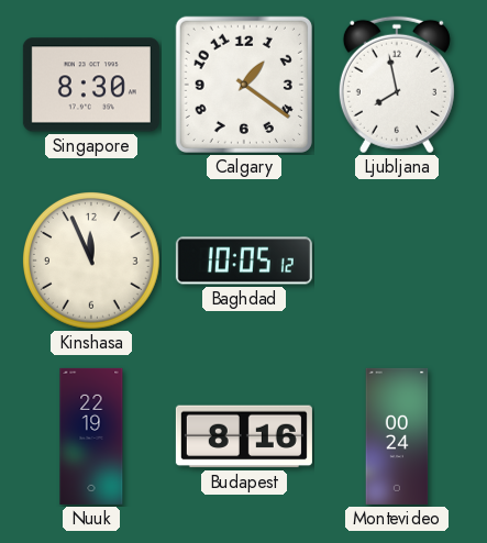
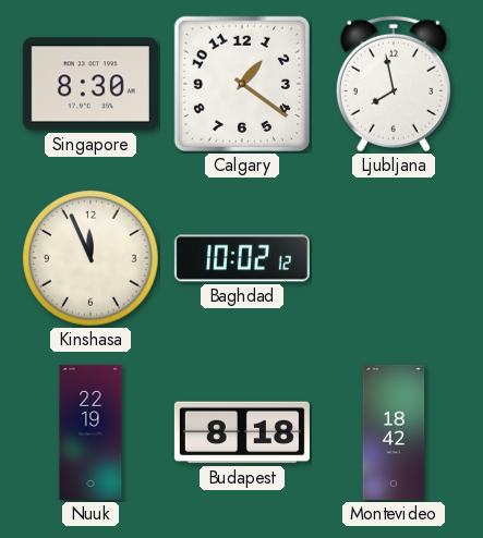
Baghdad: 10:05 -> 10:02
Budapest: 8:16 -> 8:18
Montevideo: 00:24 -> 18:42
